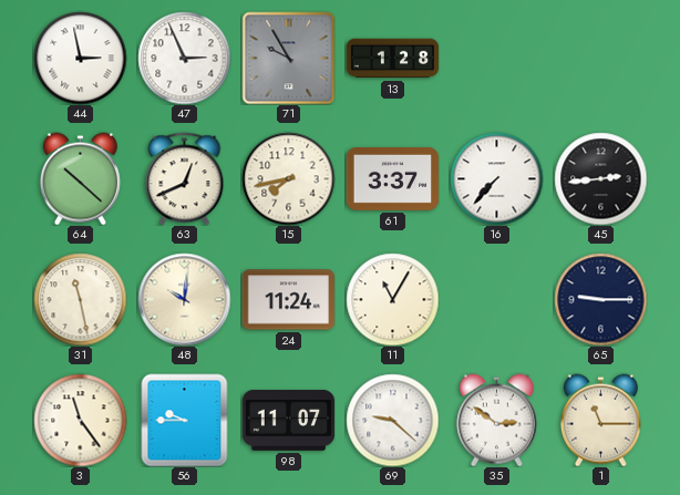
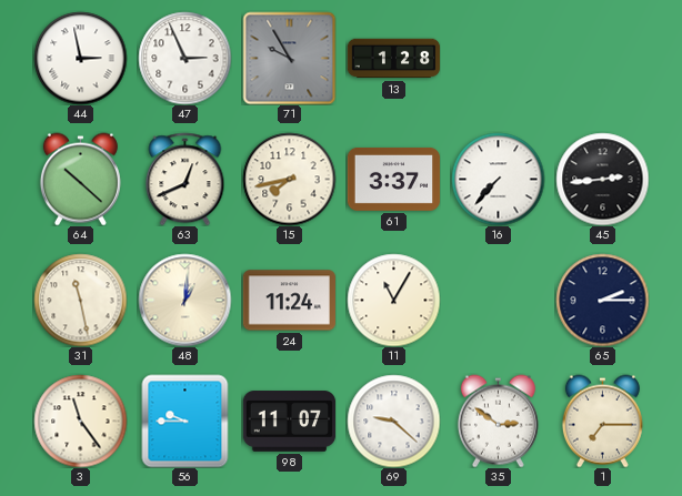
48: 10:01 -> 1:01
65: 9:15 -> 2:15
1: 11:15 -> 7:15
